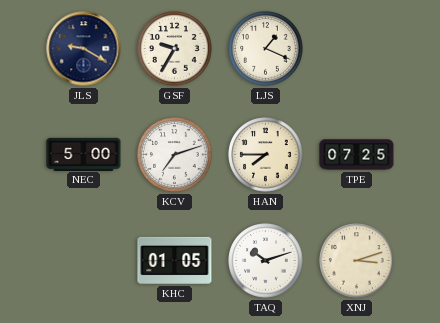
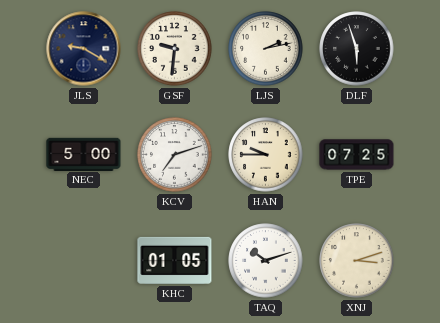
GSF: 9:35 -> 9:31
LJS: 1:19 -> 2:13
DLF: none -> 5:57
HAN: 7:45 -> 9:45
